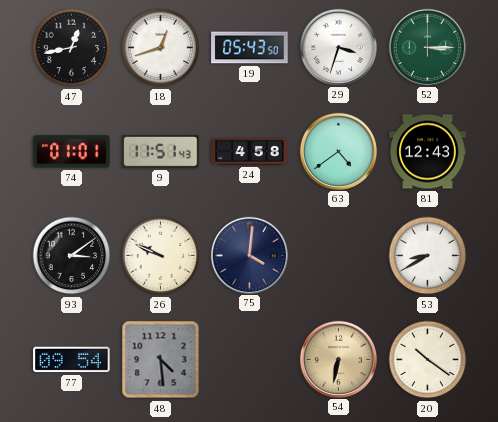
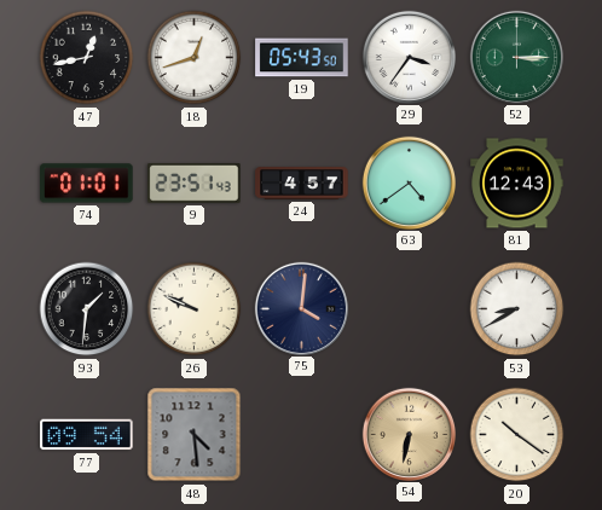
29: 3:33 -> 3:36
9: 11:51 -> 23:51
24: 4:58 -> 4:57
93: 3:09 -> 1:31
